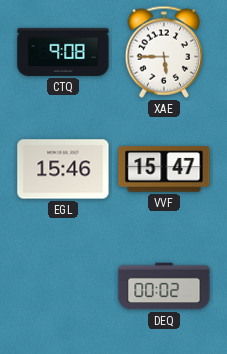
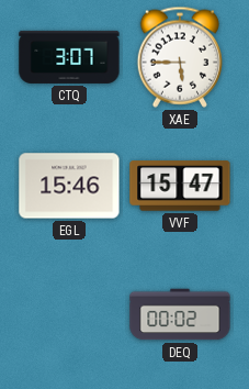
CTQ: 9:08 -> 3:07
